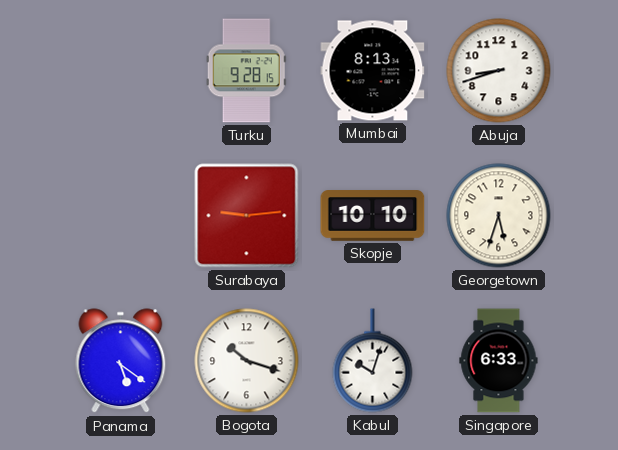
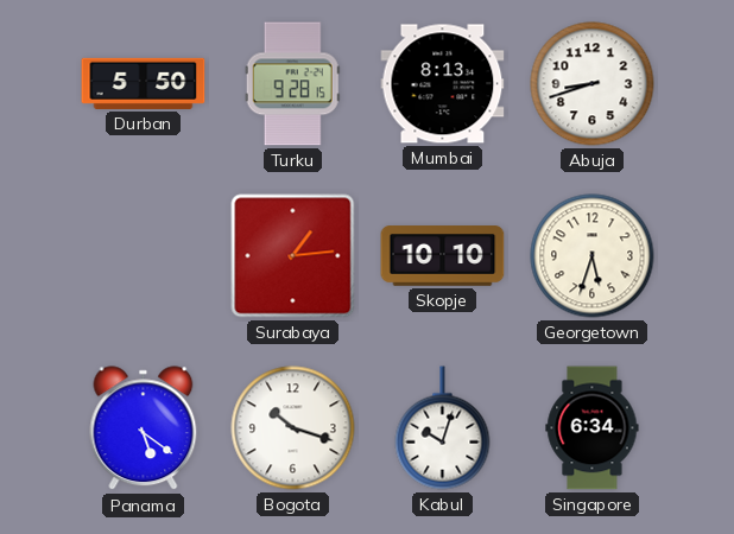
Durban: none -> 5:50
Surabaya: 9:14 -> 1:14
Singapore: 6:33 -> 6:34
